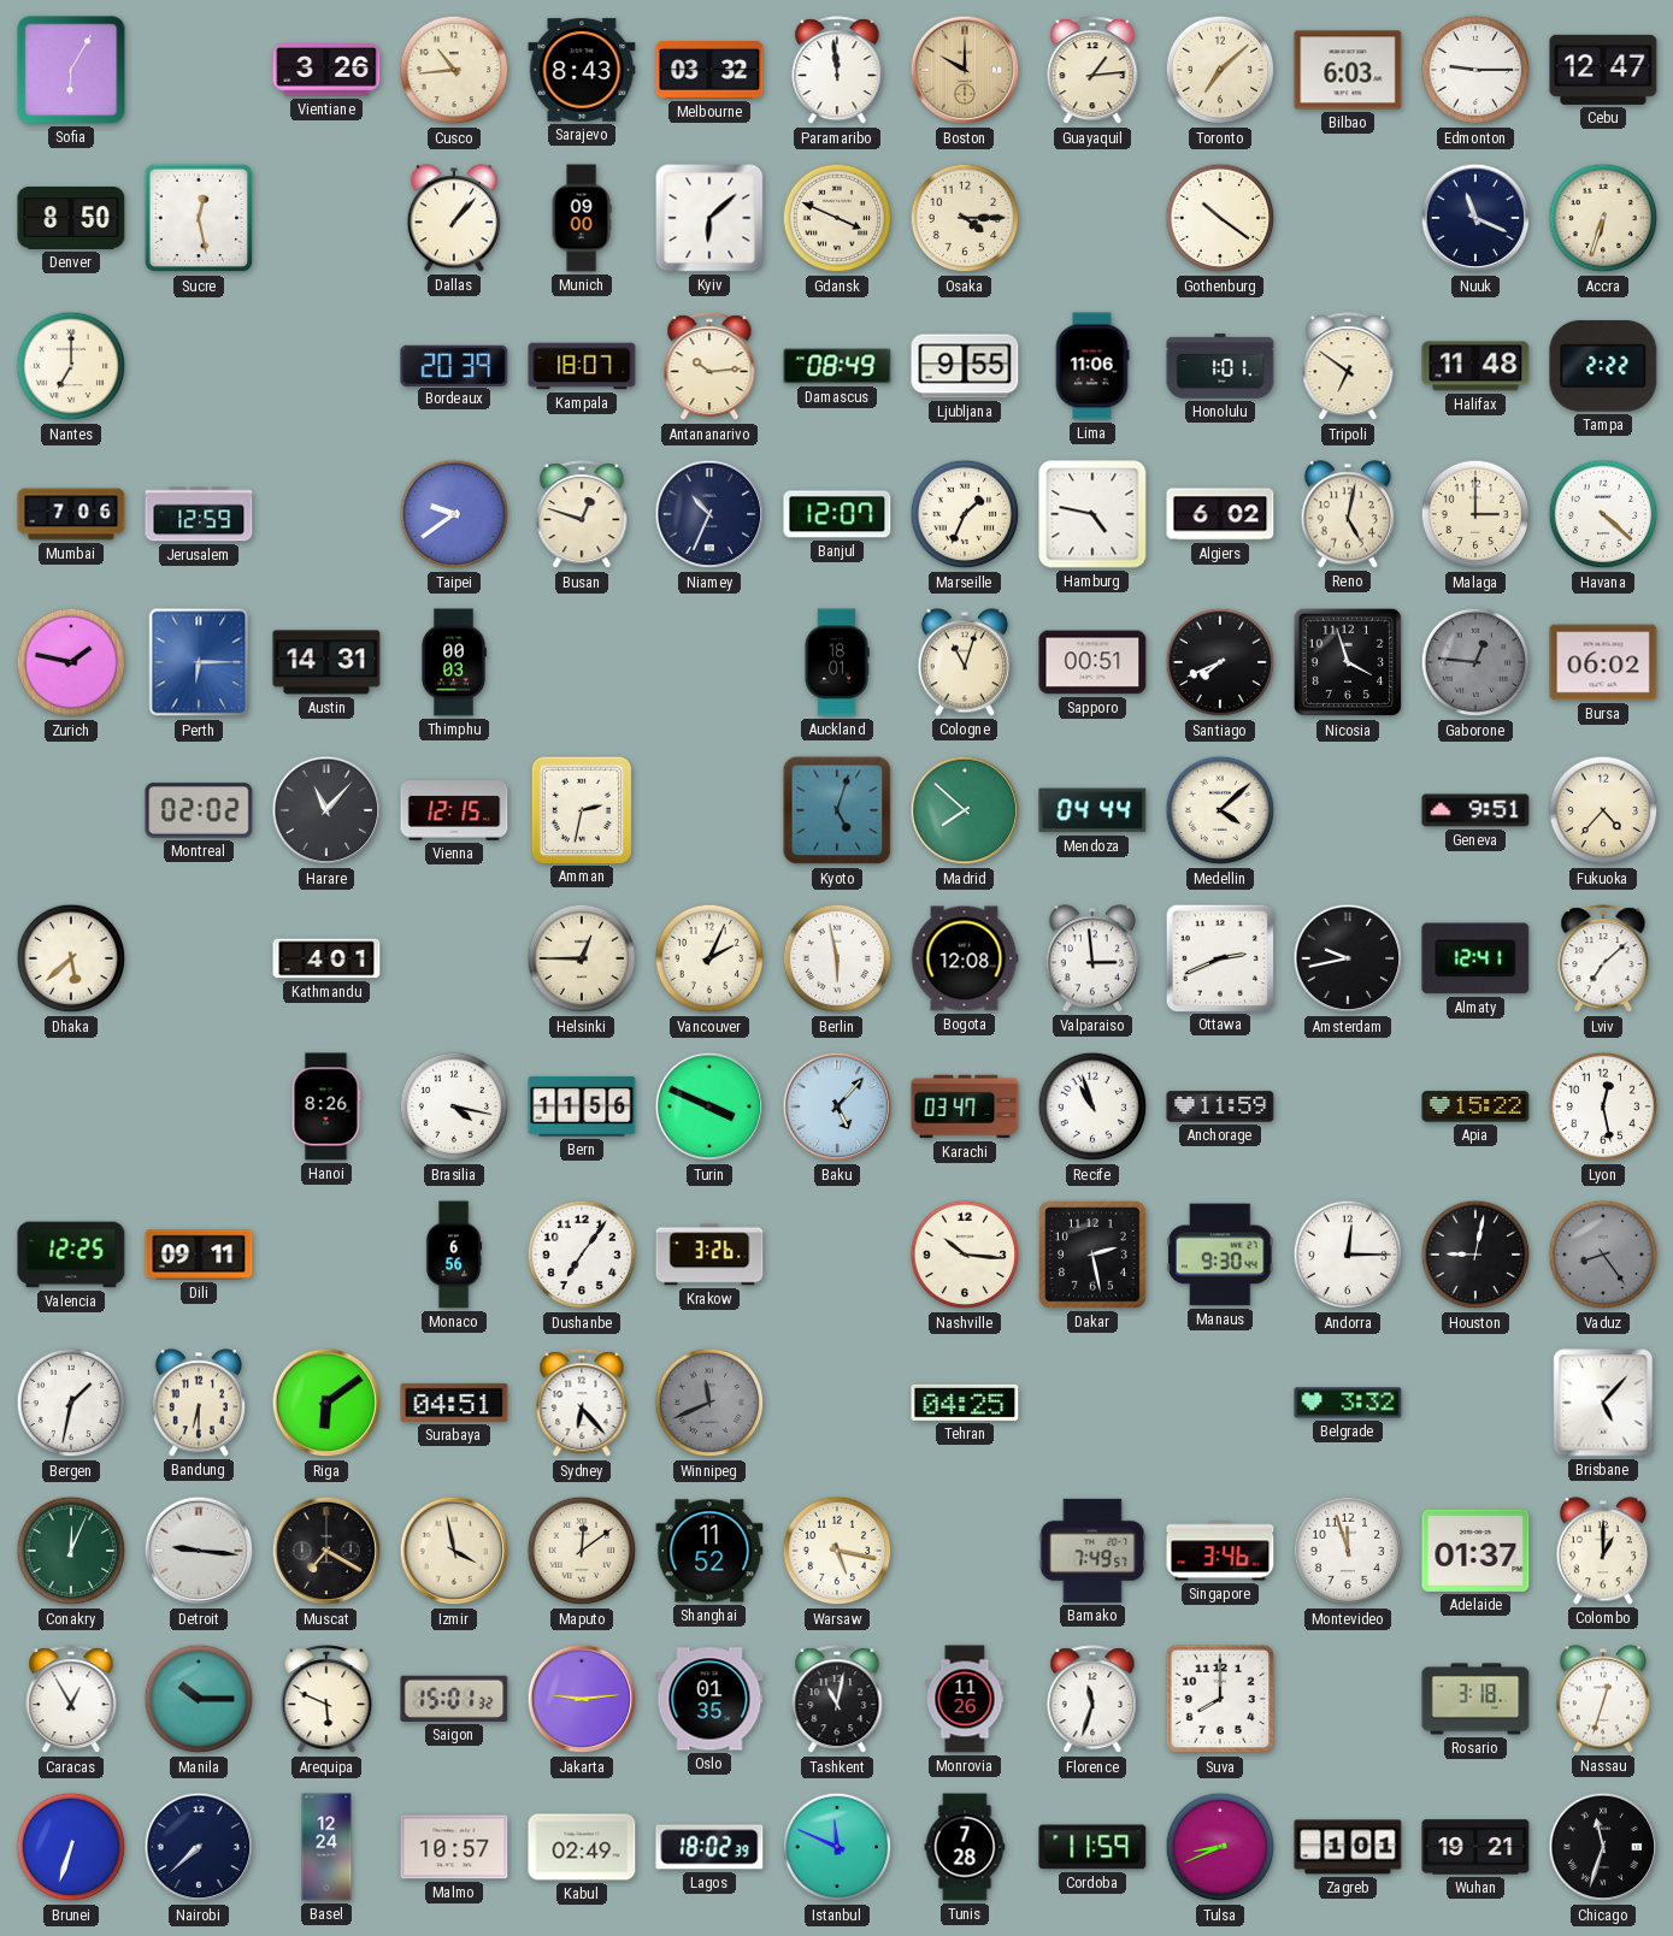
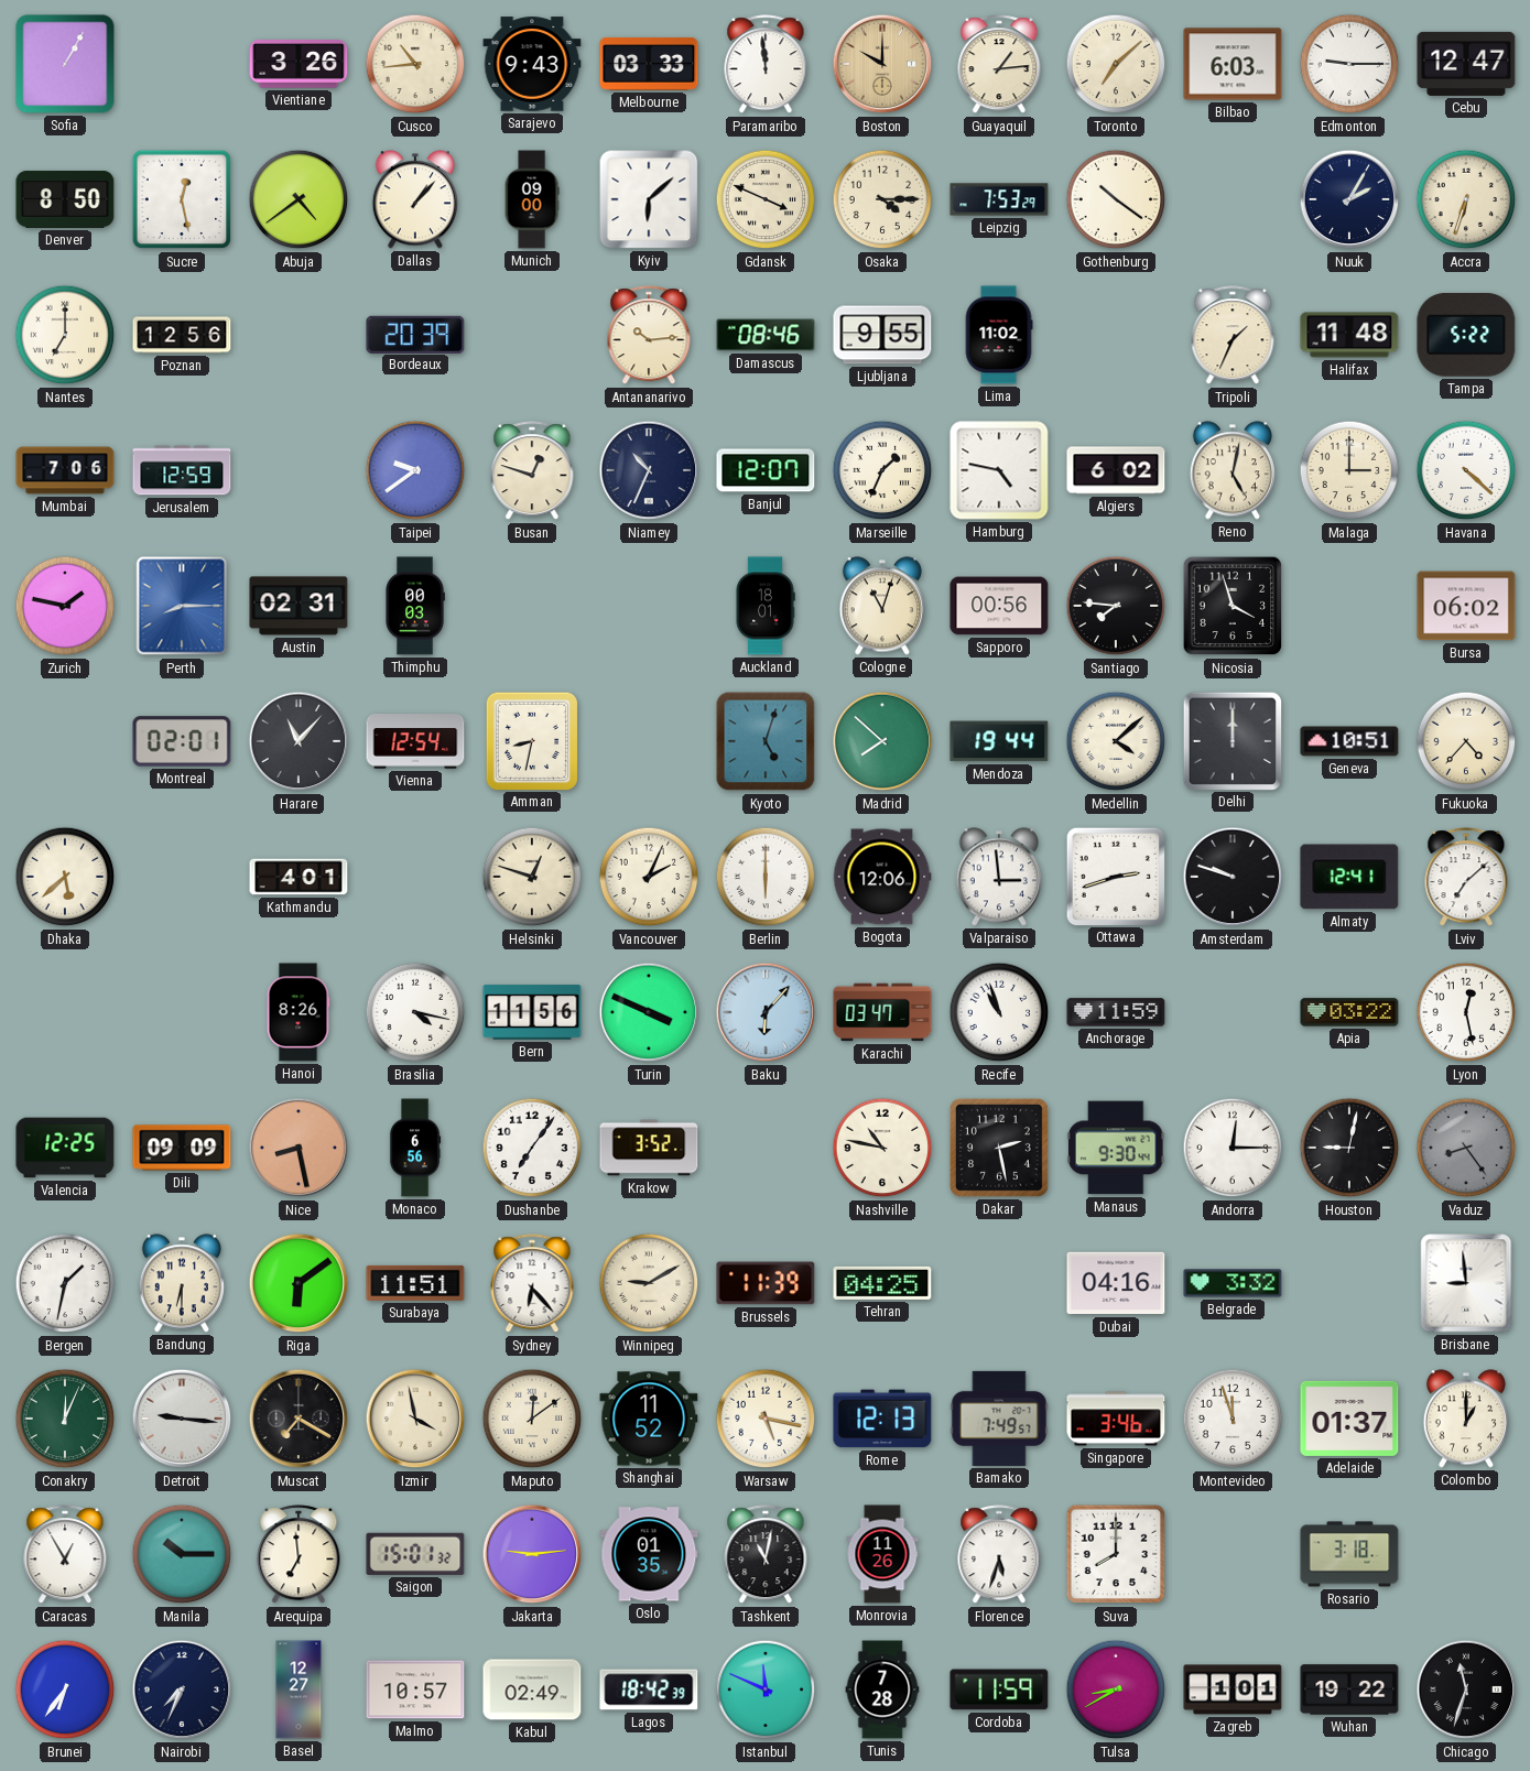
Sofia: 6:05 -> 1:05
Sarajevo: 8:43 -> 9:43
Melbourne: 03:32 -> 03:33
Abuja: none -> 4:39
Leipzig: none -> 7:53
Nuuk: 11:19 -> 2:05
Poznan: none -> 12:56
Kampala: 18:07 -> none
Damascus: 08:49 -> 08:46
Lima: 11:06 -> 11:02
Honolulu: 1:01 -> none
Tripoli: 6:51 -> 1:34
Tampa: 2:22 -> 5:22
Perth: 6:15 -> 8:15
Austin: 14:31 -> 02:31
Sapporo: 00:51 -> 00:56
Santiago: 7:41 -> 7:46
Gaborone: 12:46 -> none
Montreal: 02:02 -> 02:01
Vienna: 12:15 -> 12:54
Amman: 2:32 -> 8:32
Mendoza: 04:44 -> 19:44
Delhi: none -> 12:00
Geneva: 9:51 -> 10:51
Helsinki: 12:45 -> 12:48
Berlin: 5:58 -> 6:00
Bogota: 12:08 -> 12:06
Ottawa: 2:41 -> 2:42
Amsterdam: 9:43 -> 9:48
Baku: 5:07 -> 6:07
Apia: 15:22 -> 03:22
Dili: 09:11 -> 09:09
Nice: none -> 8:28
Krakow: 3:26 -> 3:52
Nashville: 10:16 -> 10:47
Surabaya: 04:51 -> 11:51
Winnipeg: 11:41 -> 9:10
Winnipeg dial: grey -> cream
Brussels: none -> 11:39
Dubai: none -> 04:16
Brisbane: 5:07 -> 8:59
Rome: none -> 12:13
Arequipa: 5:49 -> 6:59
Florence: 11:33 -> 5:33
Nassau: 12:33 -> none
Brunei: 6:33 -> 6:36
Nairobi: 7:38 -> 7:34
Basel: 12:24 -> 12:27
Lagos: 18:02 -> 18:42
Tulsa: 8:41 -> 8:40
Wuhan: 19:21 -> 19:22
